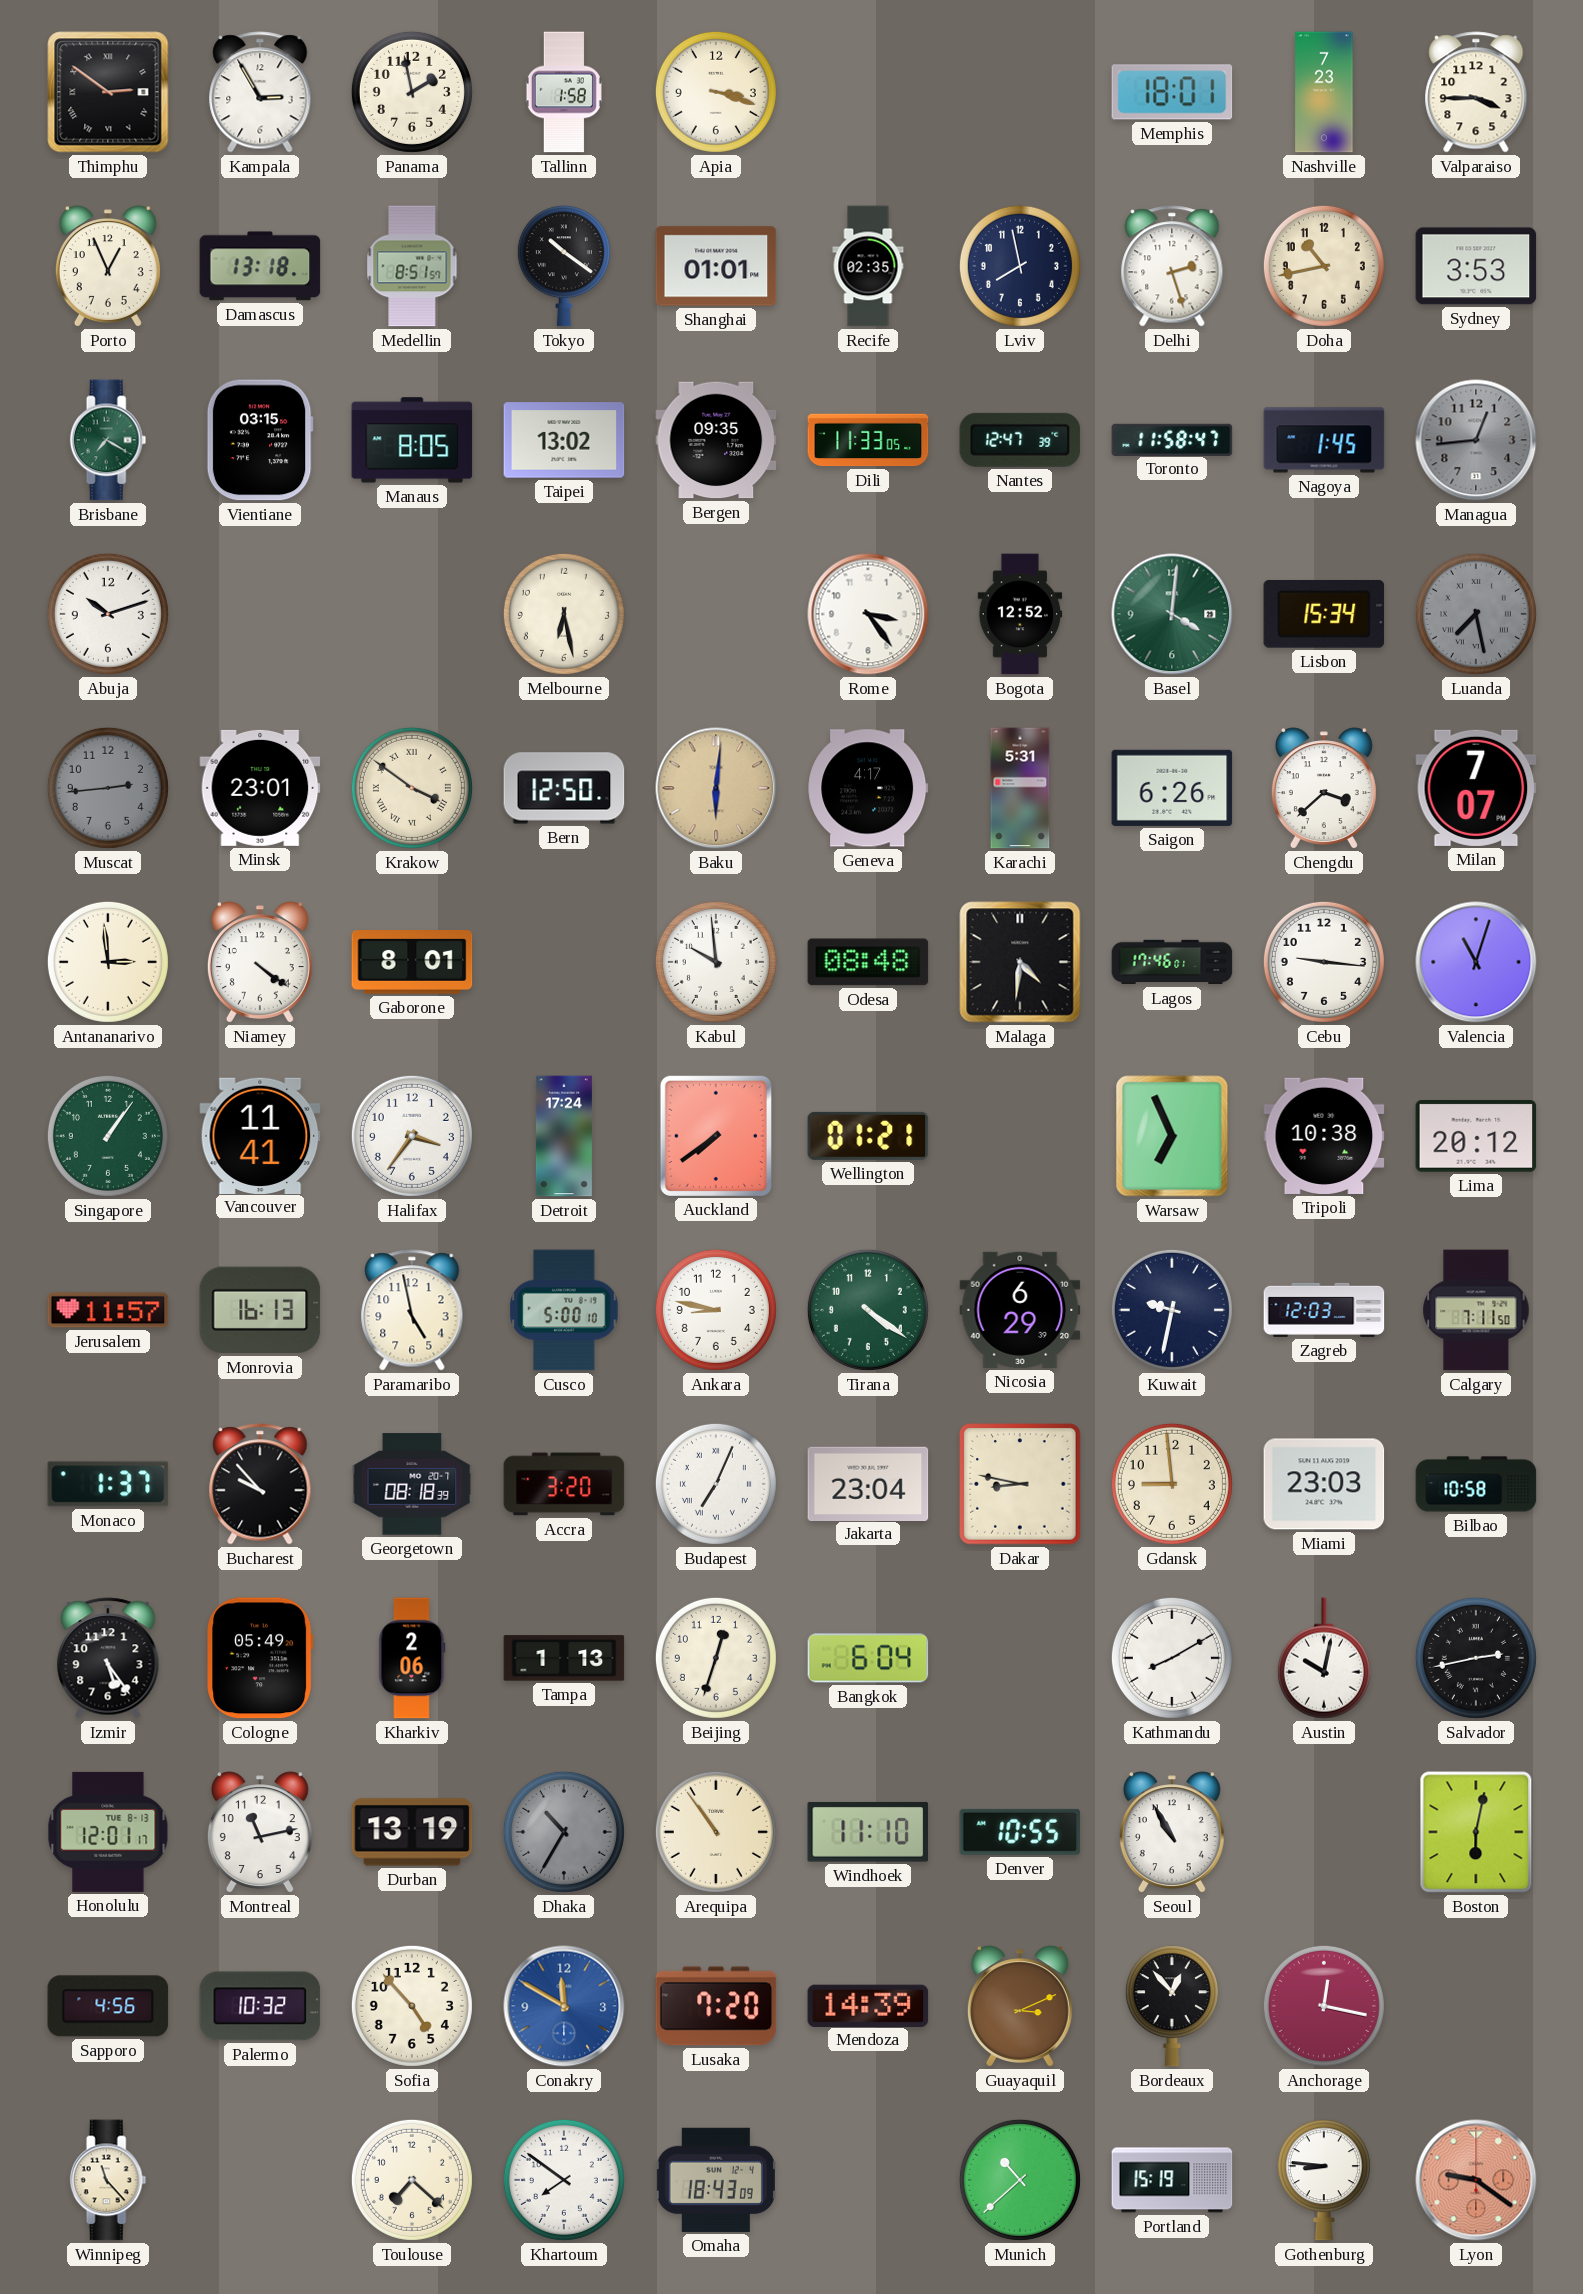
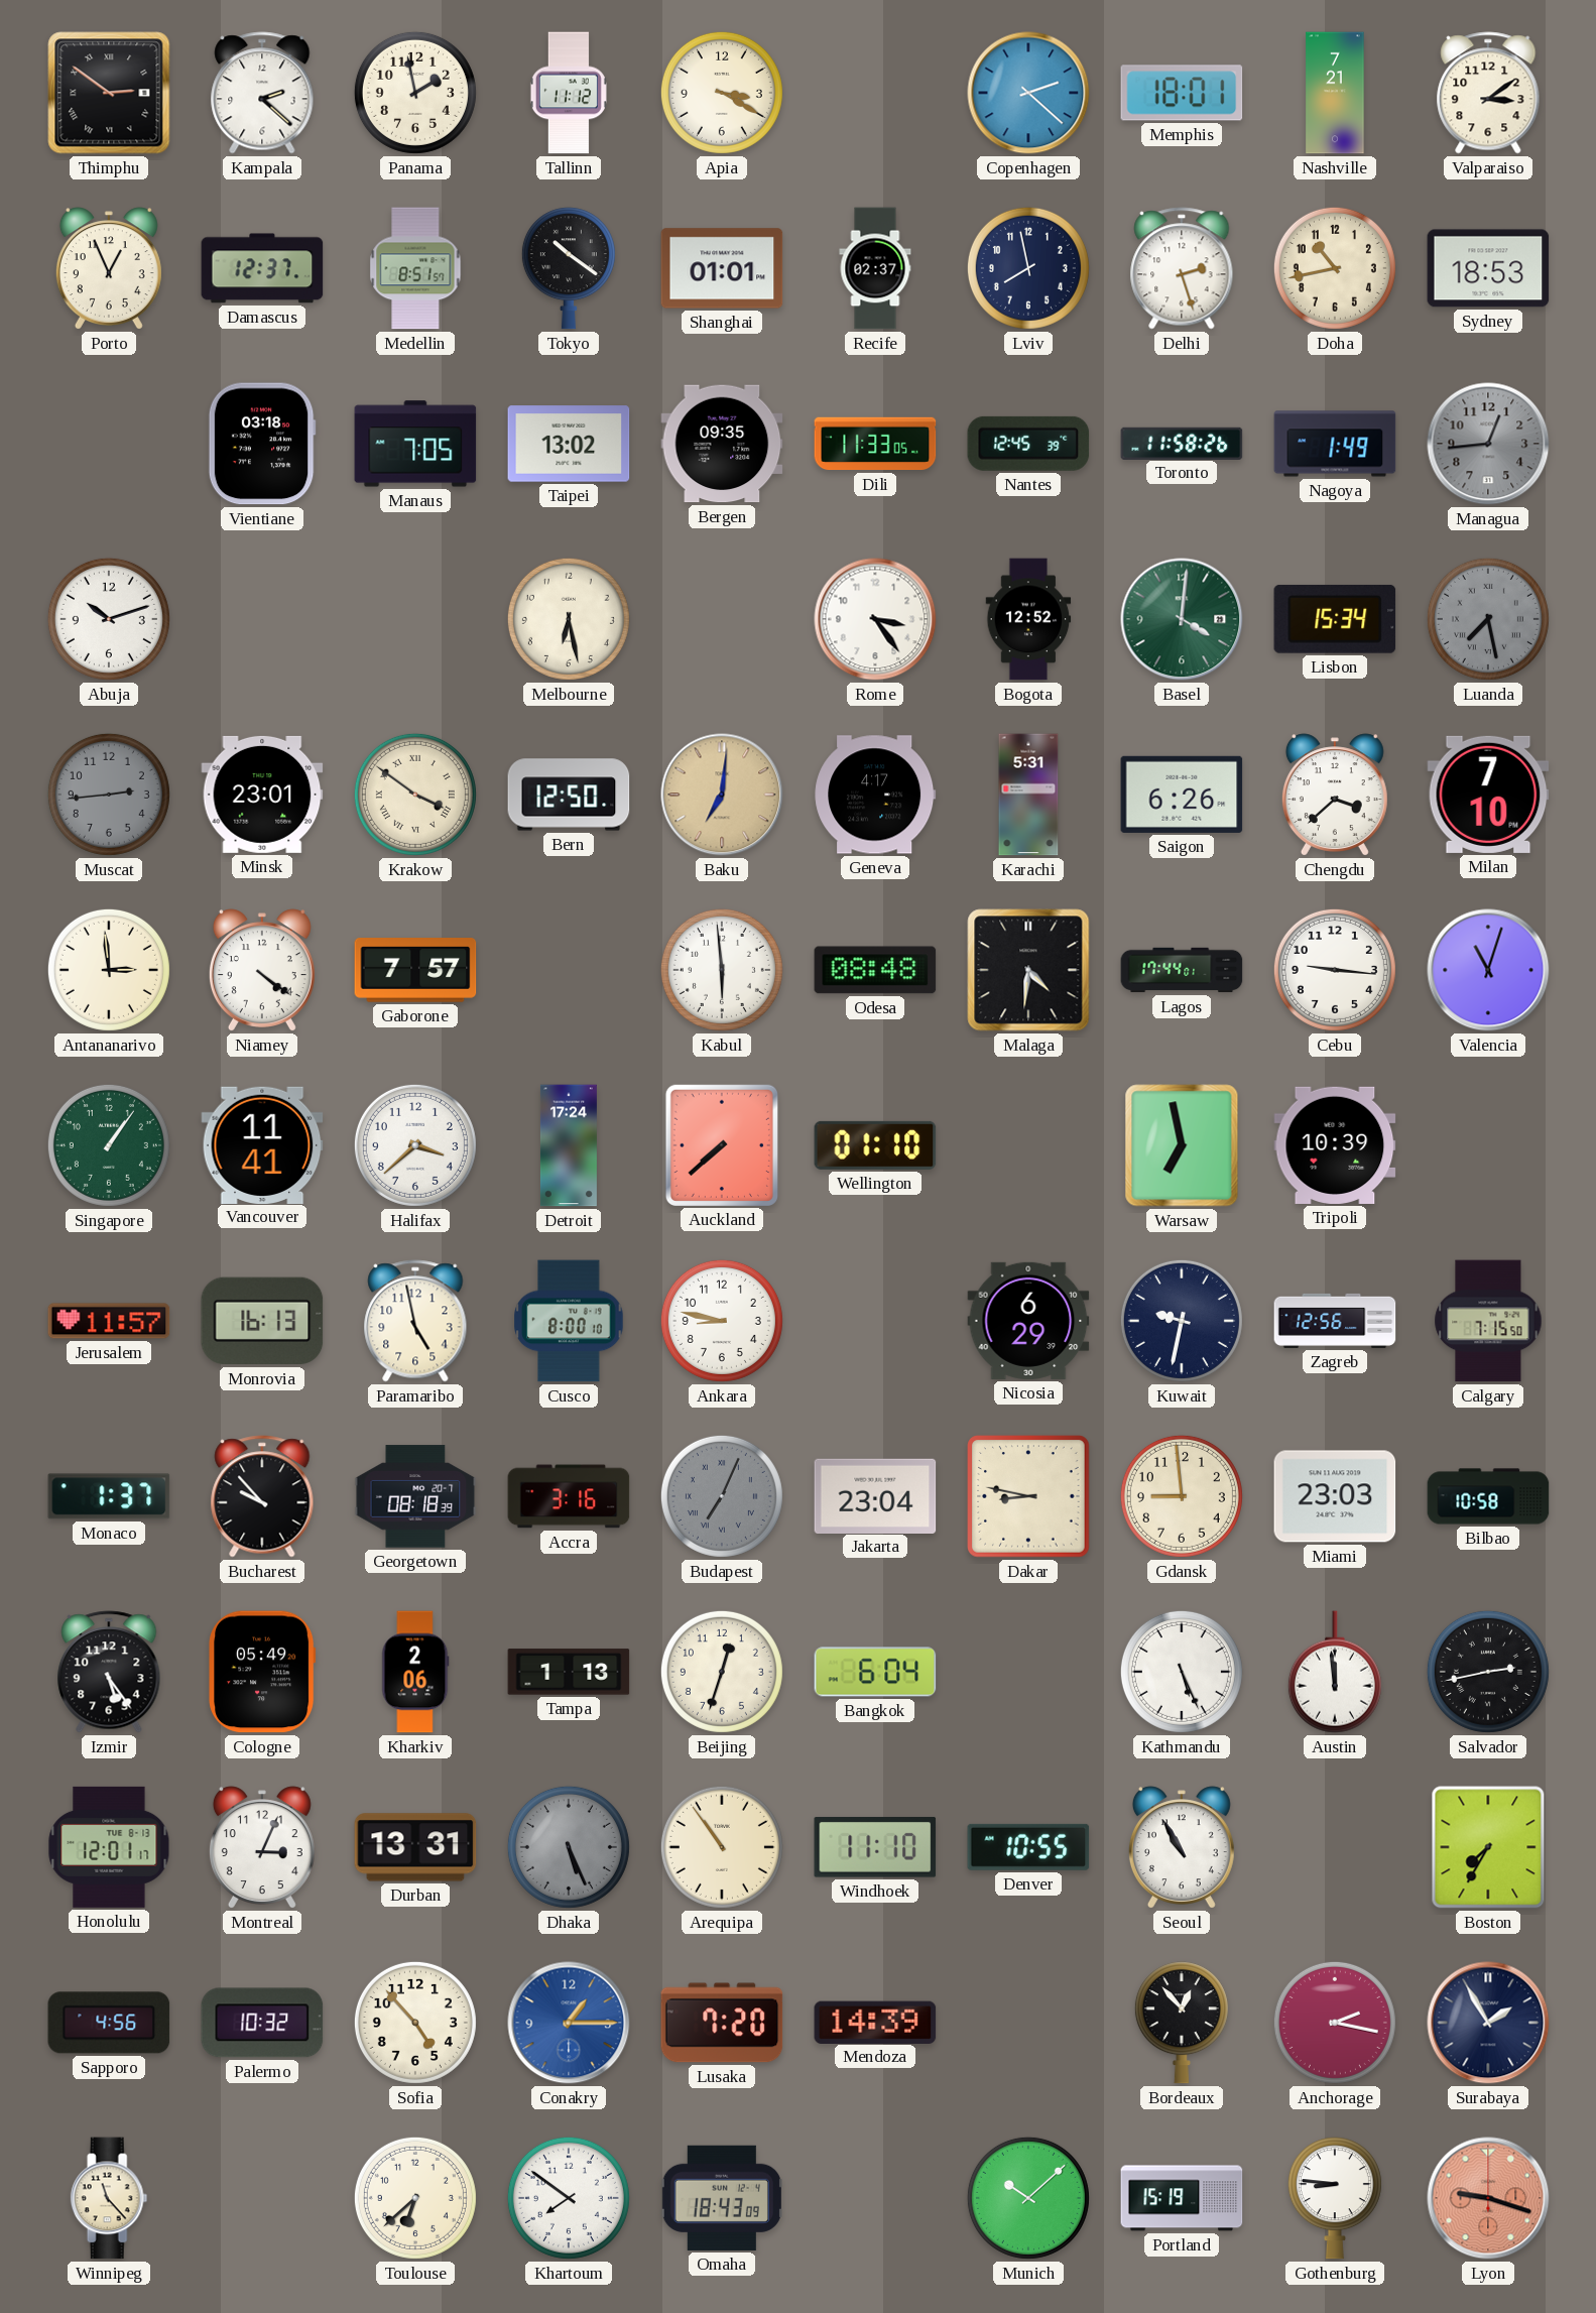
Kampala: 2:55 -> 2:22
Tallinn: 1:58 -> 11:12
Apia: 3:18 -> 3:20
Copenhagen: none -> 2:22
Nashville: 7:23 -> 7:21
Valparaiso: 3:45 -> 3:09
Damascus: 13:18 -> 12:37
Recife: 02:35 -> 02:37
Sydney: 3:53 -> 18:53
Brisbane: 7:20 -> none
Vientiane: 03:15 -> 03:18
Manaus: 8:05 -> 7:05
Nantes: 12:47 -> 12:45
Toronto: 11:58:47 -> 11:58:26
Nagoya: 1:45 -> 1:49
Baku: 6:01 -> 7:01
Milan: 7:07 -> 7:10
Gaborone: 8:01 -> 7:57
Kabul: 9:59 -> 5:59
Lagos: 17:46 -> 17:44
Halifax: 3:36 -> 3:38
Auckland: 7:39 -> 7:38
Wellington: 01:21 -> 01:10
Warsaw: 6:56 -> 6:58
Tripoli: 10:38 -> 10:39
Lima: 20:12 -> none
Cusco: 5:00 -> 8:00
Tirana: 4:21 -> none
Zagreb: 12:03 -> 12:56
Calgary: 7:11 -> 7:15
Accra: 3:20 -> 3:16
Budapest dial: white -> grey
Kathmandu: 8:10 -> 5:26
Austin: 10:02 -> 11:59
Montreal: 11:13 -> 3:04
Durban: 13:19 -> 13:31
Dhaka: 10:35 -> 5:26
Boston: 6:02 -> 7:35
Conakry: 11:50 -> 1:15
Guayaquil: 3:11 -> none
Anchorage: 12:17 -> 2:17
Surabaya: none -> 1:55
Toulouse: 7:22 -> 6:38
Munich: 10:38 -> 10:08
Lyon: 9:21 -> 9:18
